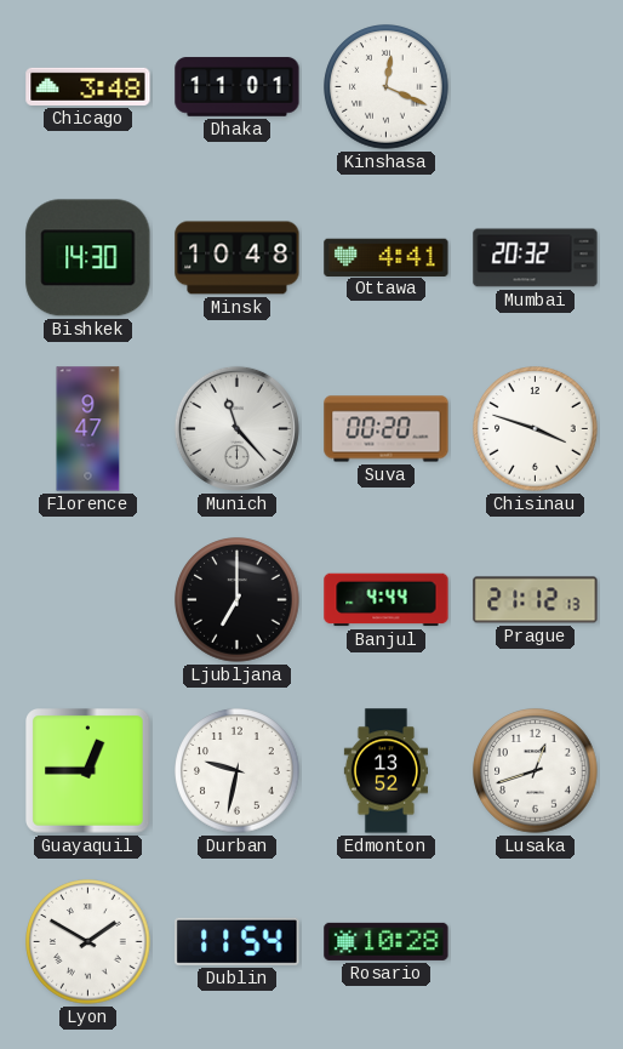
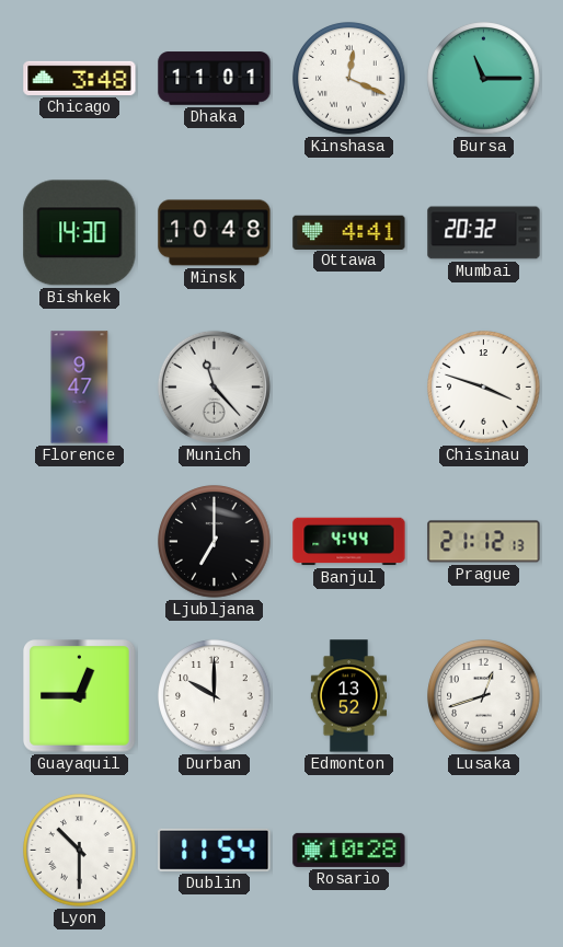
Bursa: none -> 11:15
Suva: 00:20 -> none
Durban: 9:32 -> 10:00
Lyon: 1:50 -> 10:30
